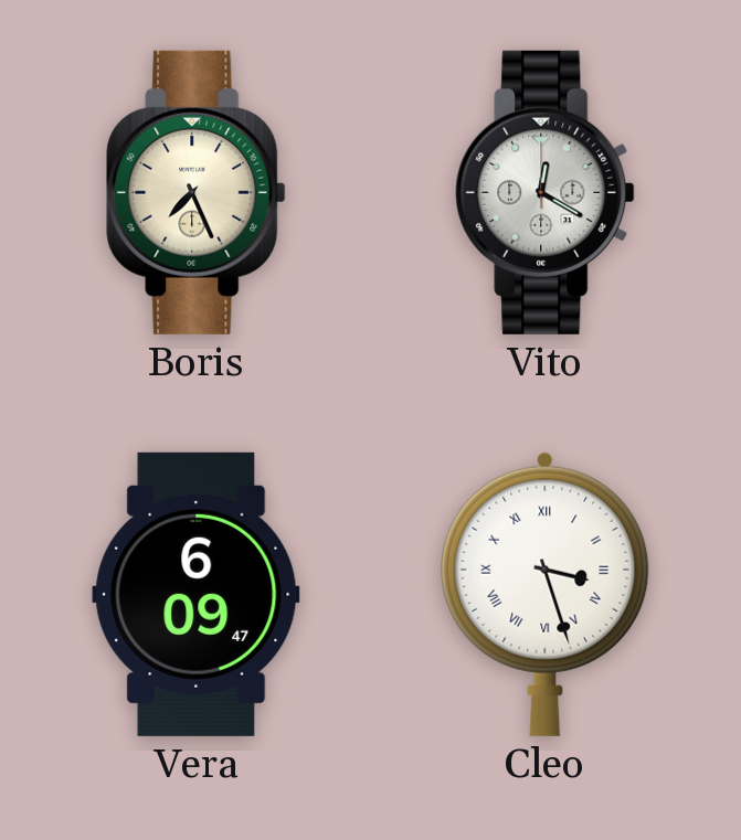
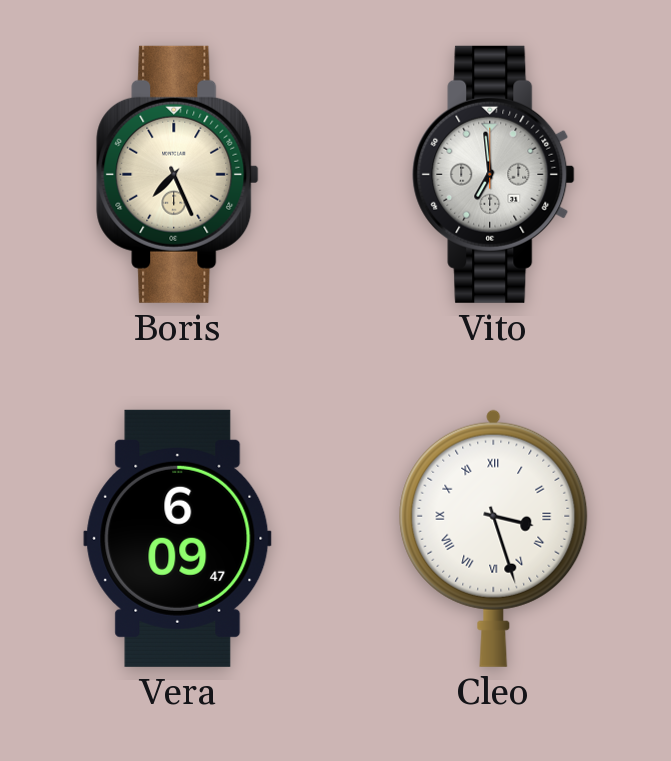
Vito: 12:20 -> 6:59
